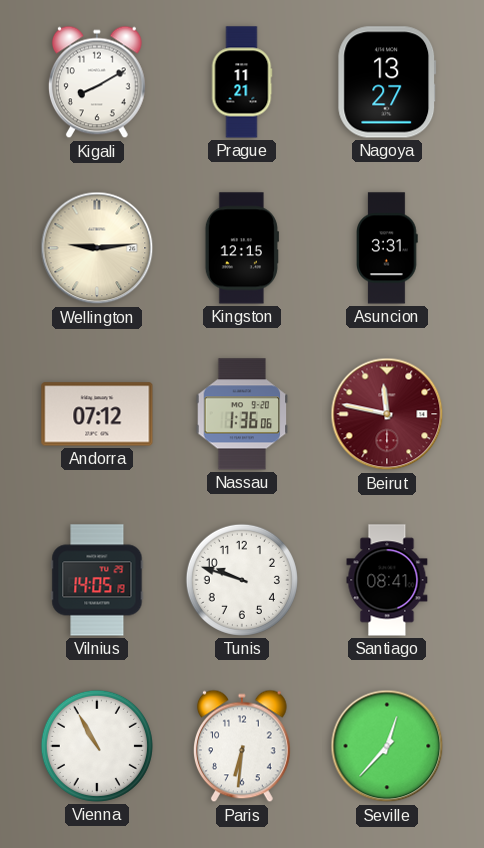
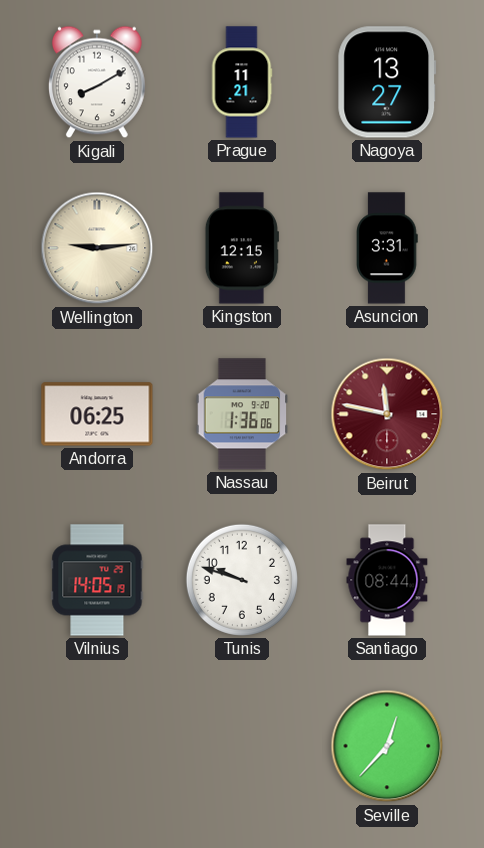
Andorra: 07:12 -> 06:25
Santiago: 08:41 -> 08:44
Vienna: 10:55 -> none
Paris: 6:31 -> none
